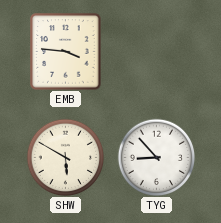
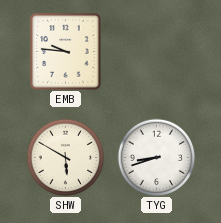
EMB: 3:46 -> 9:46
TYG: 8:53 -> 8:42
